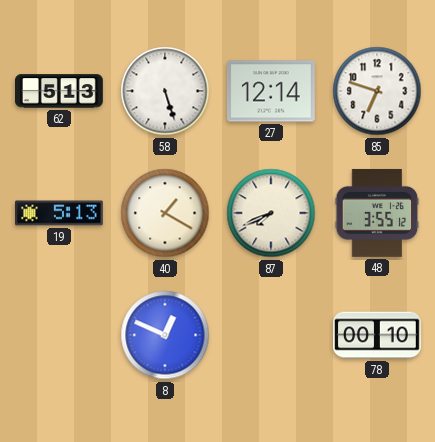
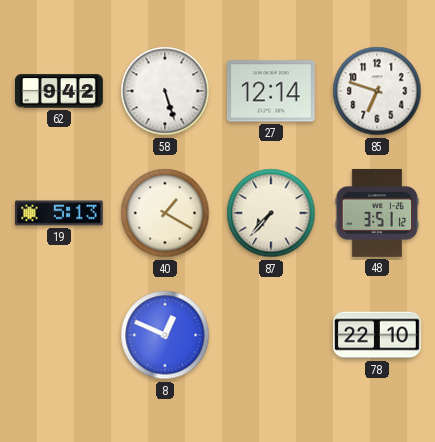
62: 5:13 -> 9:42
87: 7:41 -> 7:37
48: 3:55 -> 3:51
78: 00:10 -> 22:10
